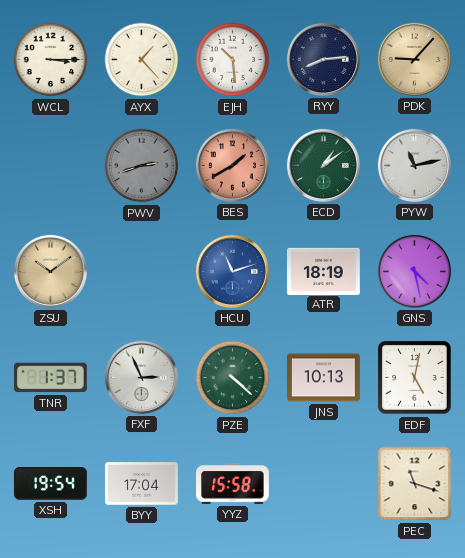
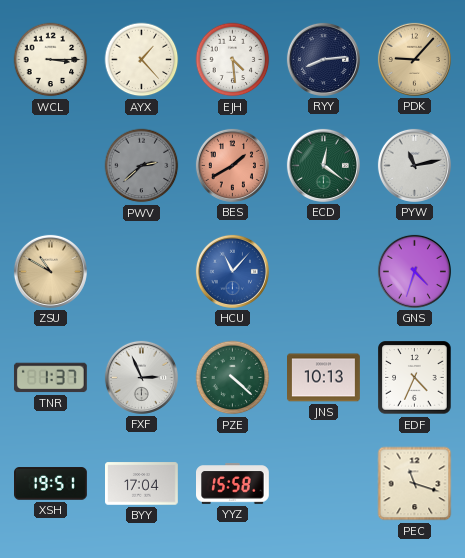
EJH: 10:29 -> 4:29
PWV: 2:42 -> 2:38
ECD: 1:09 -> 12:21
ZSU: 10:09 -> 10:50
HCU: 11:12 -> 11:07
ATR: 18:19 -> none
GNS: 4:28 -> 4:33
EDF: 5:02 -> 4:34
XSH: 19:54 -> 19:51
